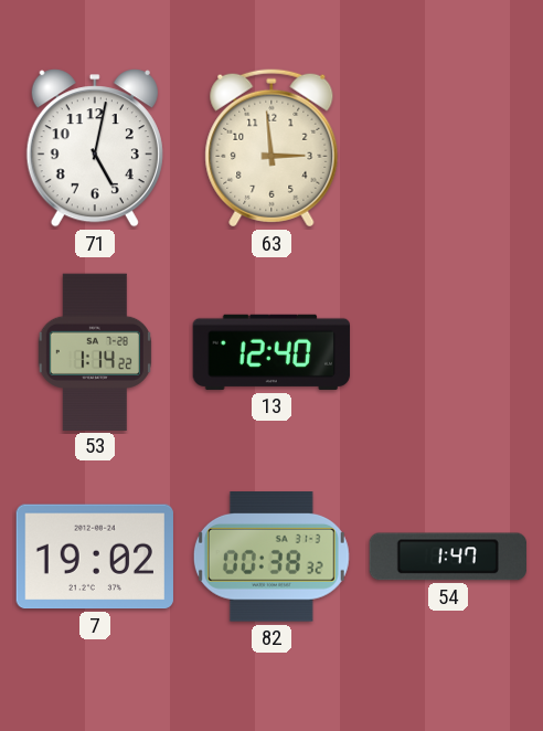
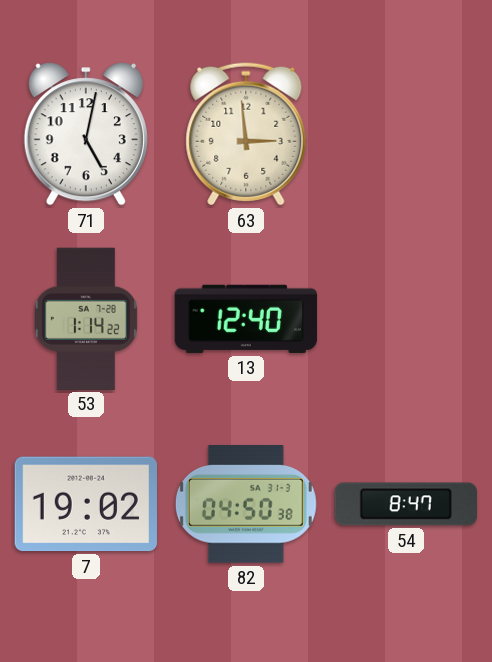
82: 00:38 -> 04:50
54: 1:47 -> 8:47
